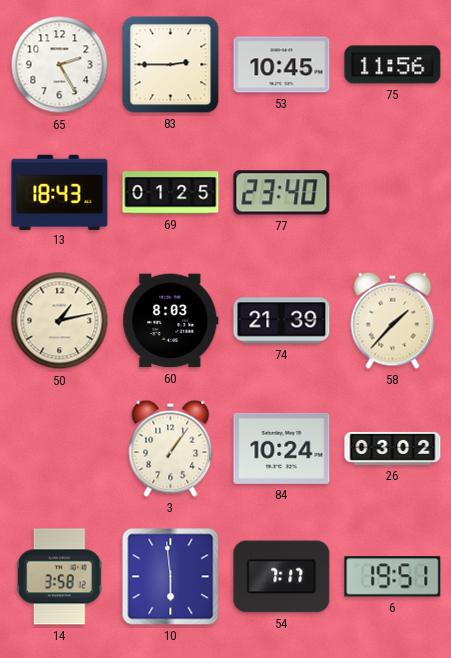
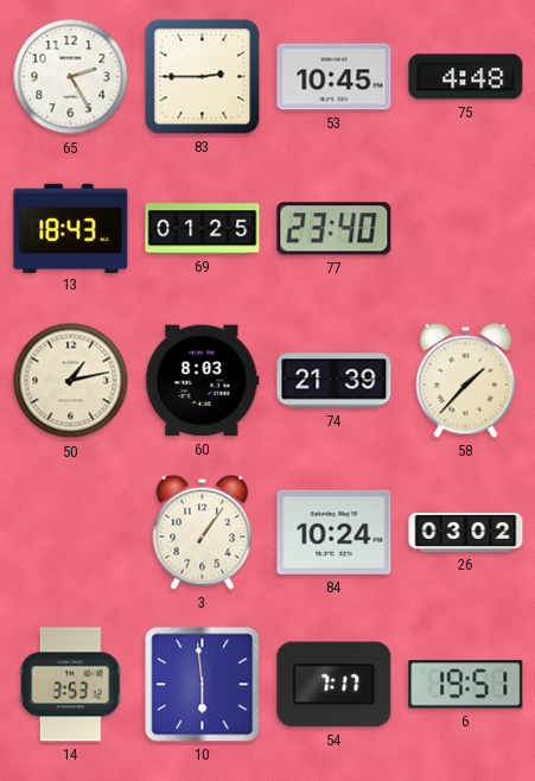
75: 11:56 -> 4:48
14: 3:58 -> 3:53
